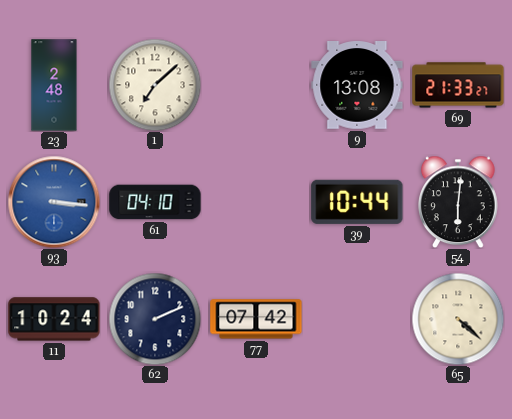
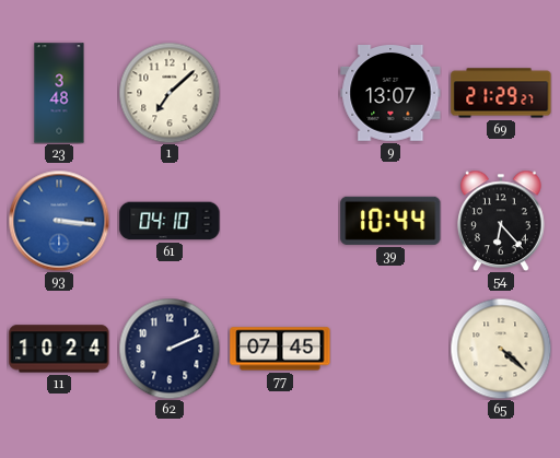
23: 2:48 -> 3:48
9: 13:08 -> 13:07
69: 21:33 -> 21:29
54: 6:01 -> 6:23
77: 07:42 -> 07:45
